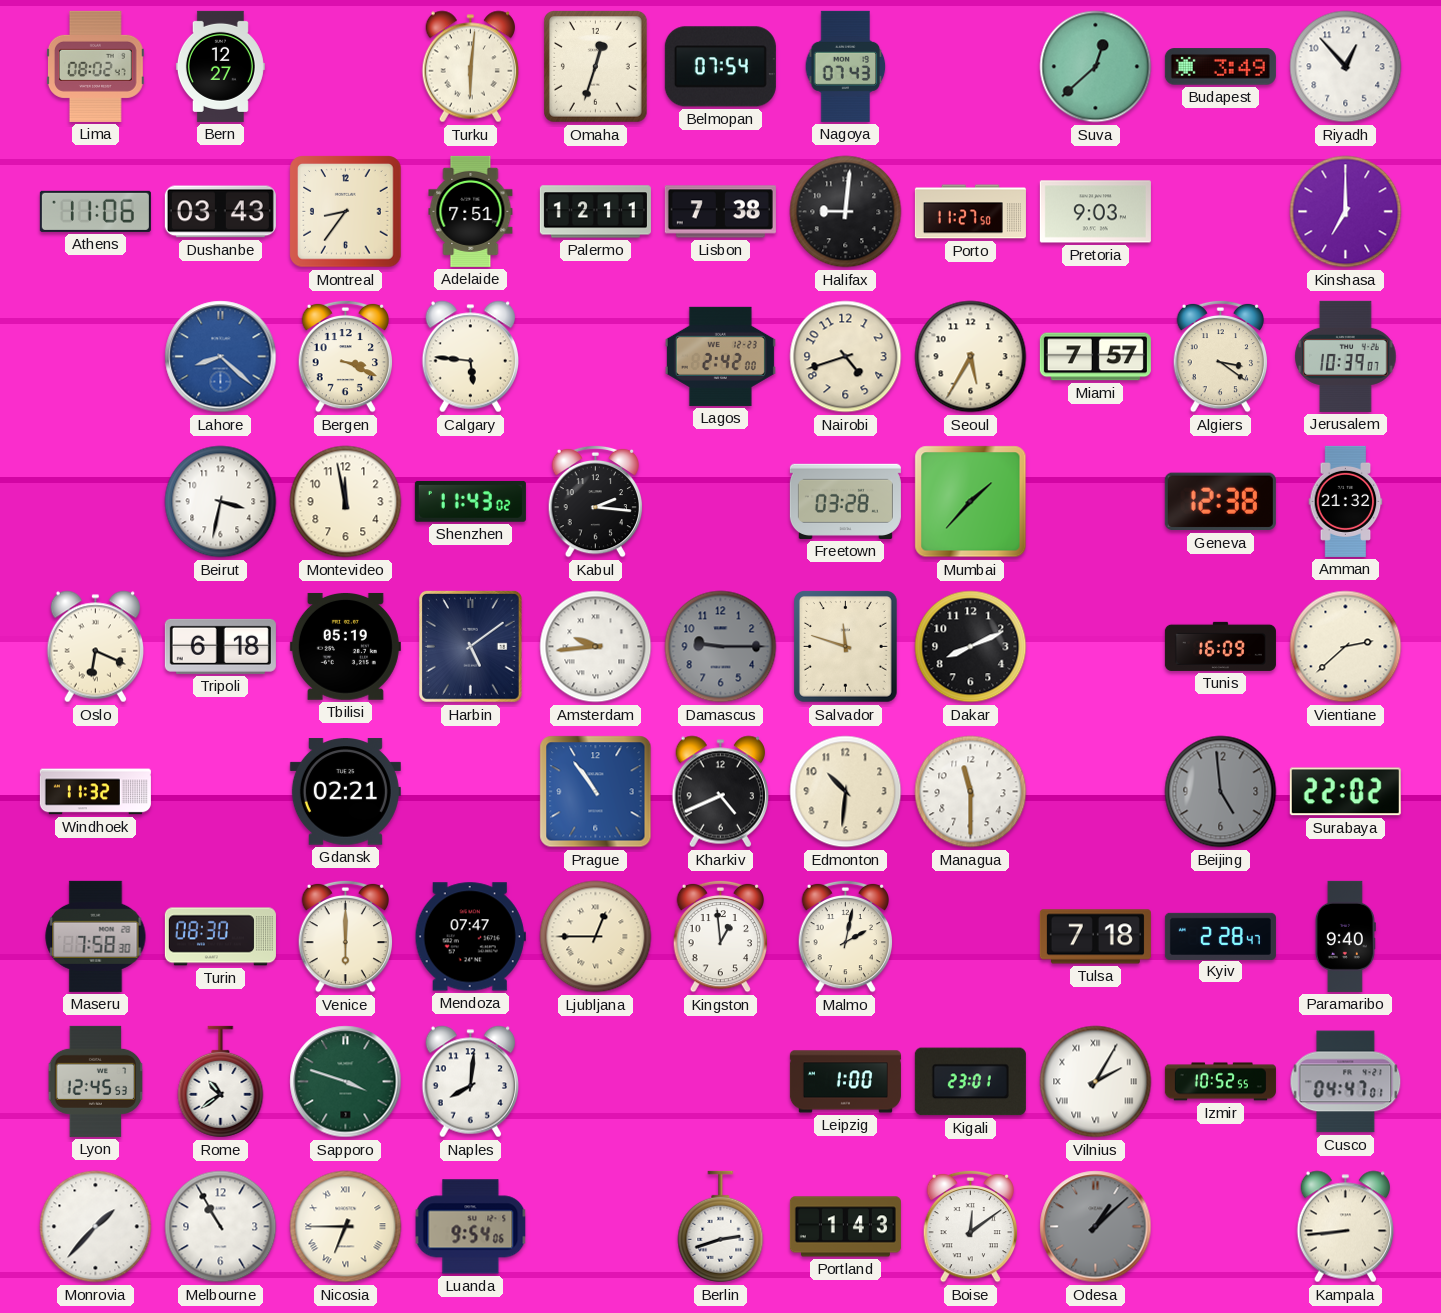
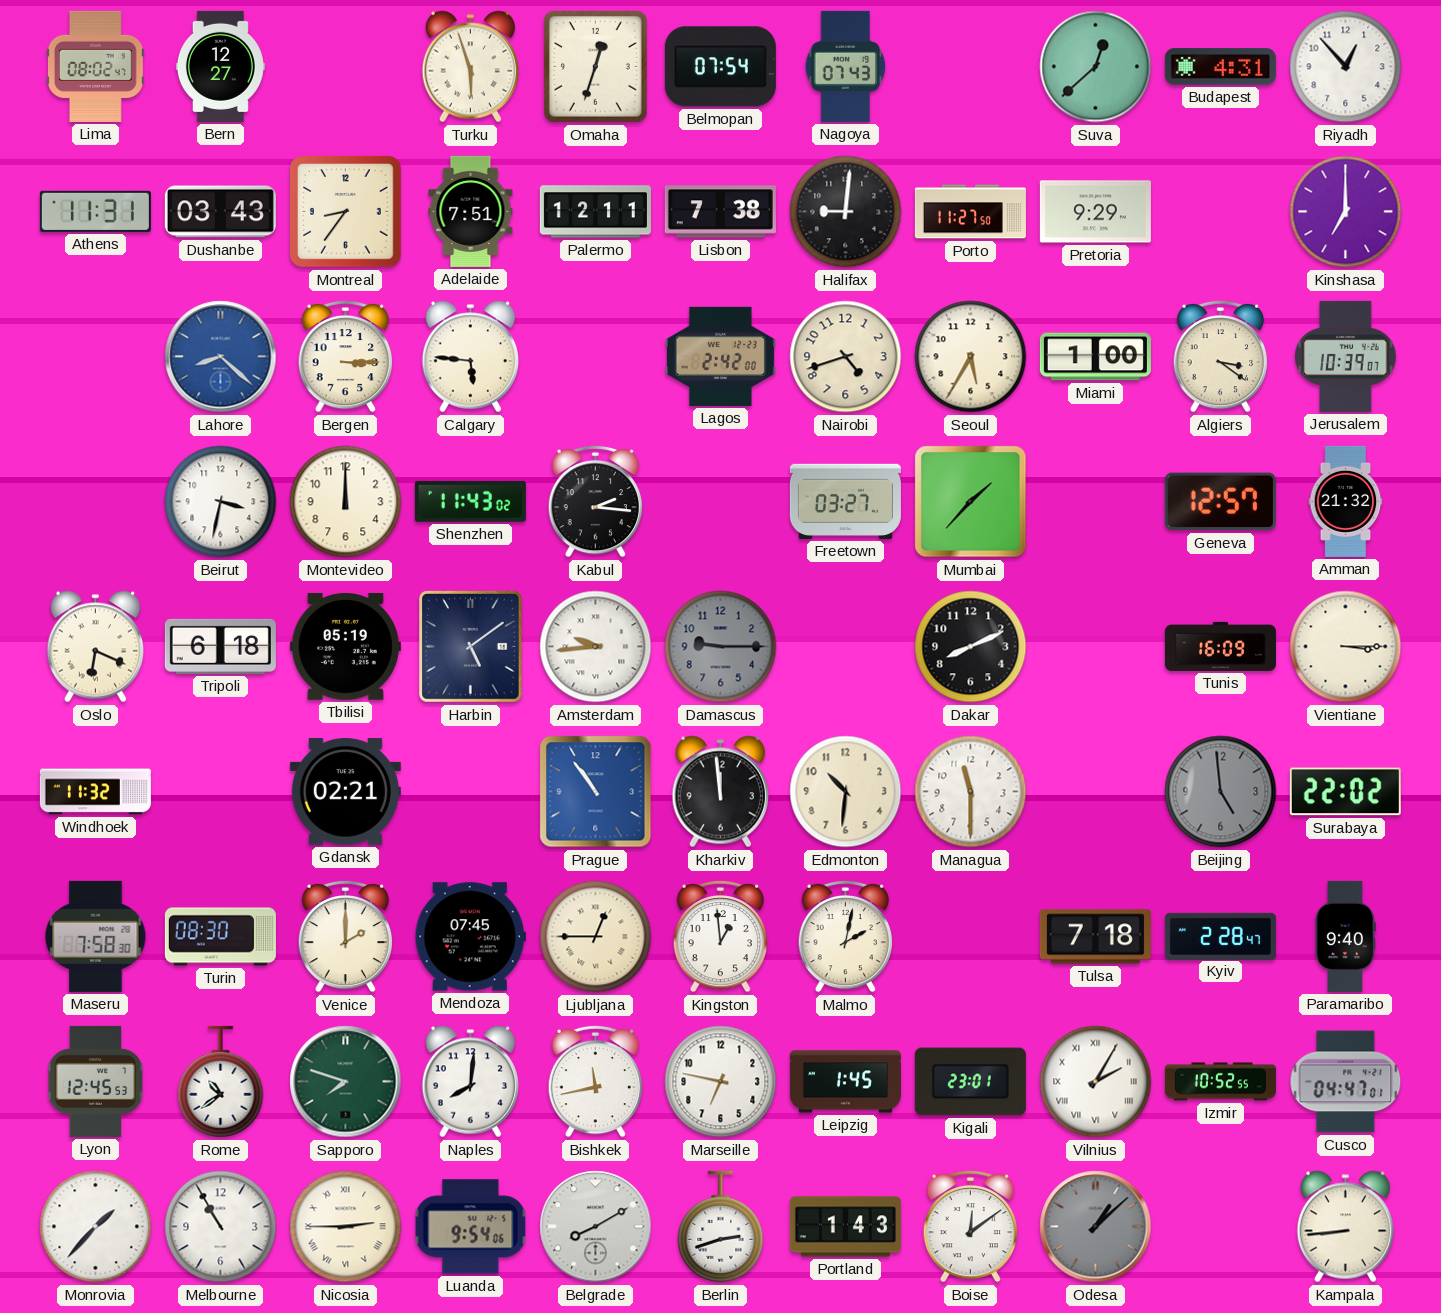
Turku: 6:01 -> 5:57
Budapest: 3:49 -> 4:31
Athens: 11:06 -> 11:31
Pretoria: 9:03 -> 9:29
Bergen: 3:19 -> 3:15
Miami: 7:57 -> 1:00
Montevideo: 11:58 -> 12:00
Freetown: 03:28 -> 03:27
Geneva: 12:38 -> 12:57
Salvador: 11:48 -> none
Vientiane: 2:38 -> 3:15
Kharkiv: 4:41 -> 11:59
Venice: 6:00 -> 2:00
Mendoza: 07:47 -> 07:45
Sapporo: 3:48 -> 7:48
Bishkek: none -> 11:43
Marseille: none -> 6:47
Leipzig: 1:00 -> 1:45
Nicosia: 6:45 -> 2:45
Belgrade: none -> 8:10
